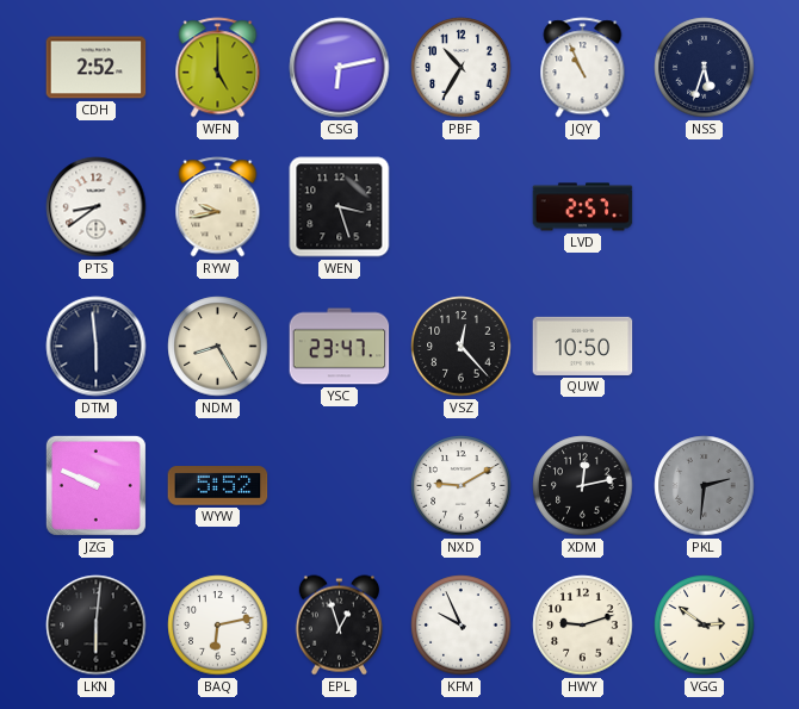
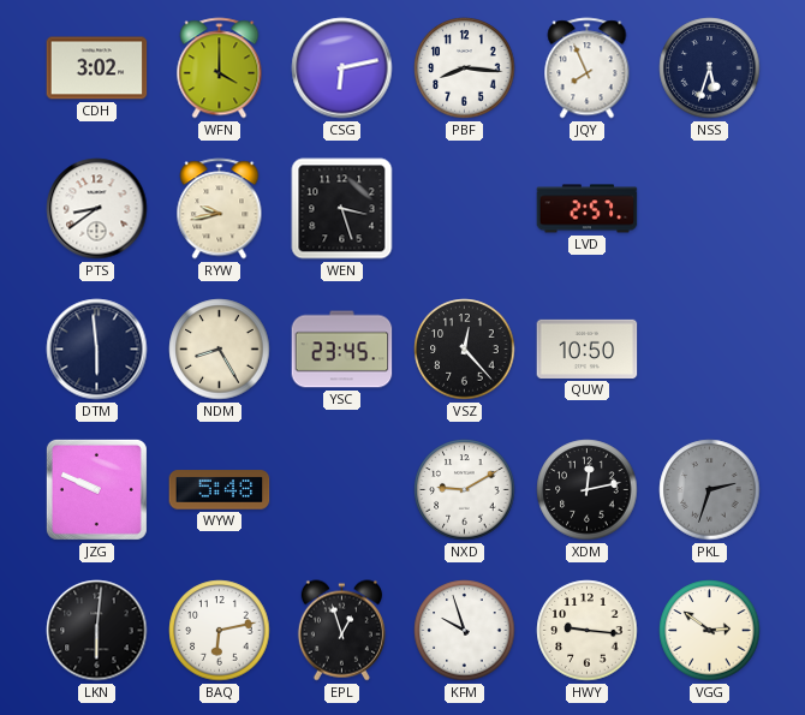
CDH: 2:52 -> 3:02
WFN: 5:00 -> 4:00
PBF: 10:35 -> 8:16
JQY: 10:56 -> 7:56
YSC: 23:47 -> 23:45
WYW: 5:52 -> 5:48
PKL: 2:31 -> 2:33
KFM: 9:56 -> 9:57
HWY: 9:12 -> 9:16
